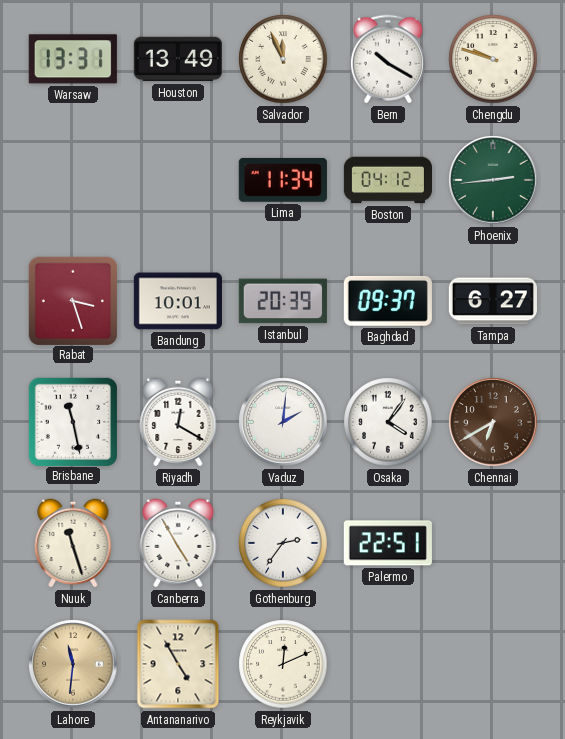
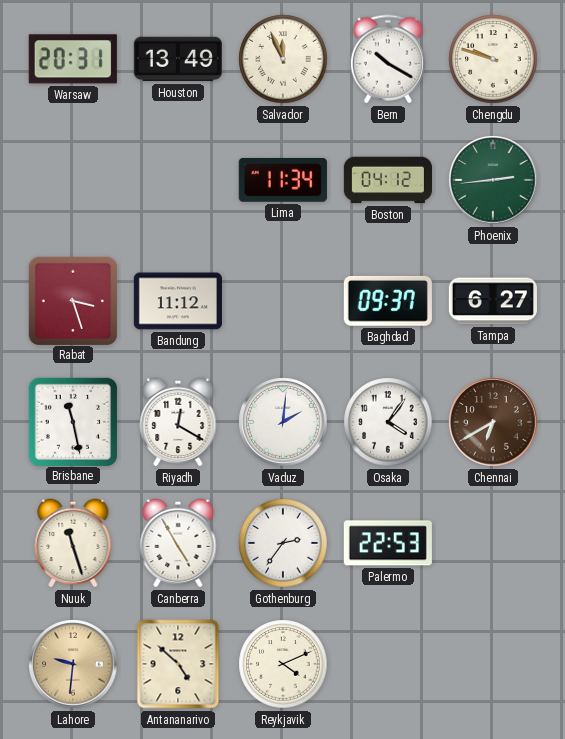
Warsaw: 13:31 -> 20:31
Bandung: 10:01 -> 11:12
Istanbul: 20:39 -> none
Palermo: 22:51 -> 22:53
Lahore: 11:31 -> 9:31
Antananarivo: 4:55 -> 4:52
Reykjavik: 12:11 -> 4:11
